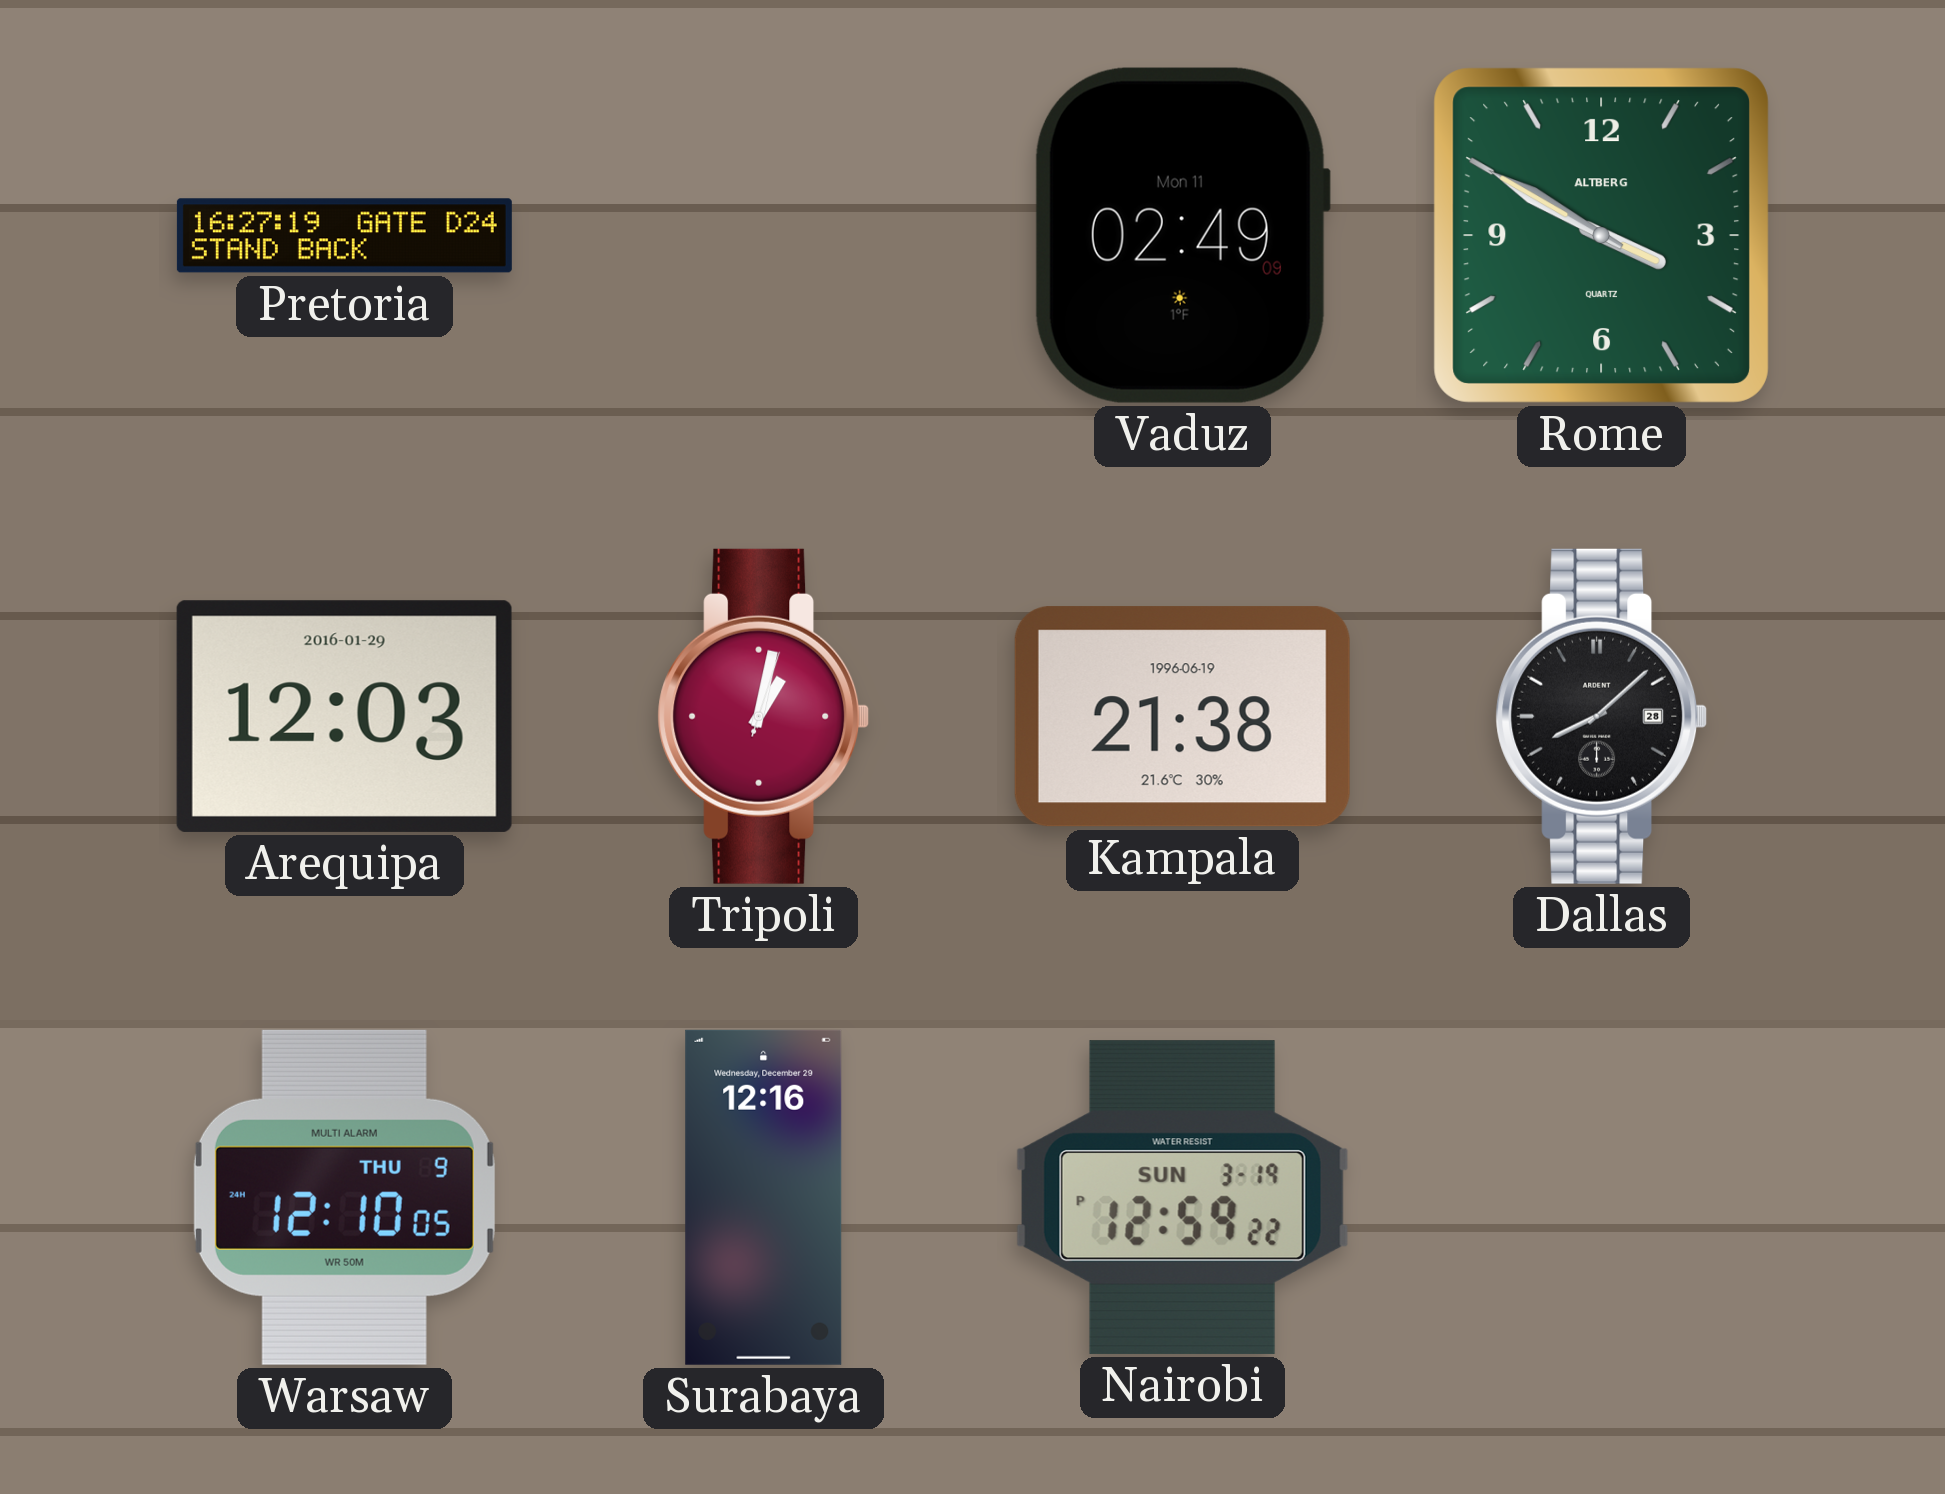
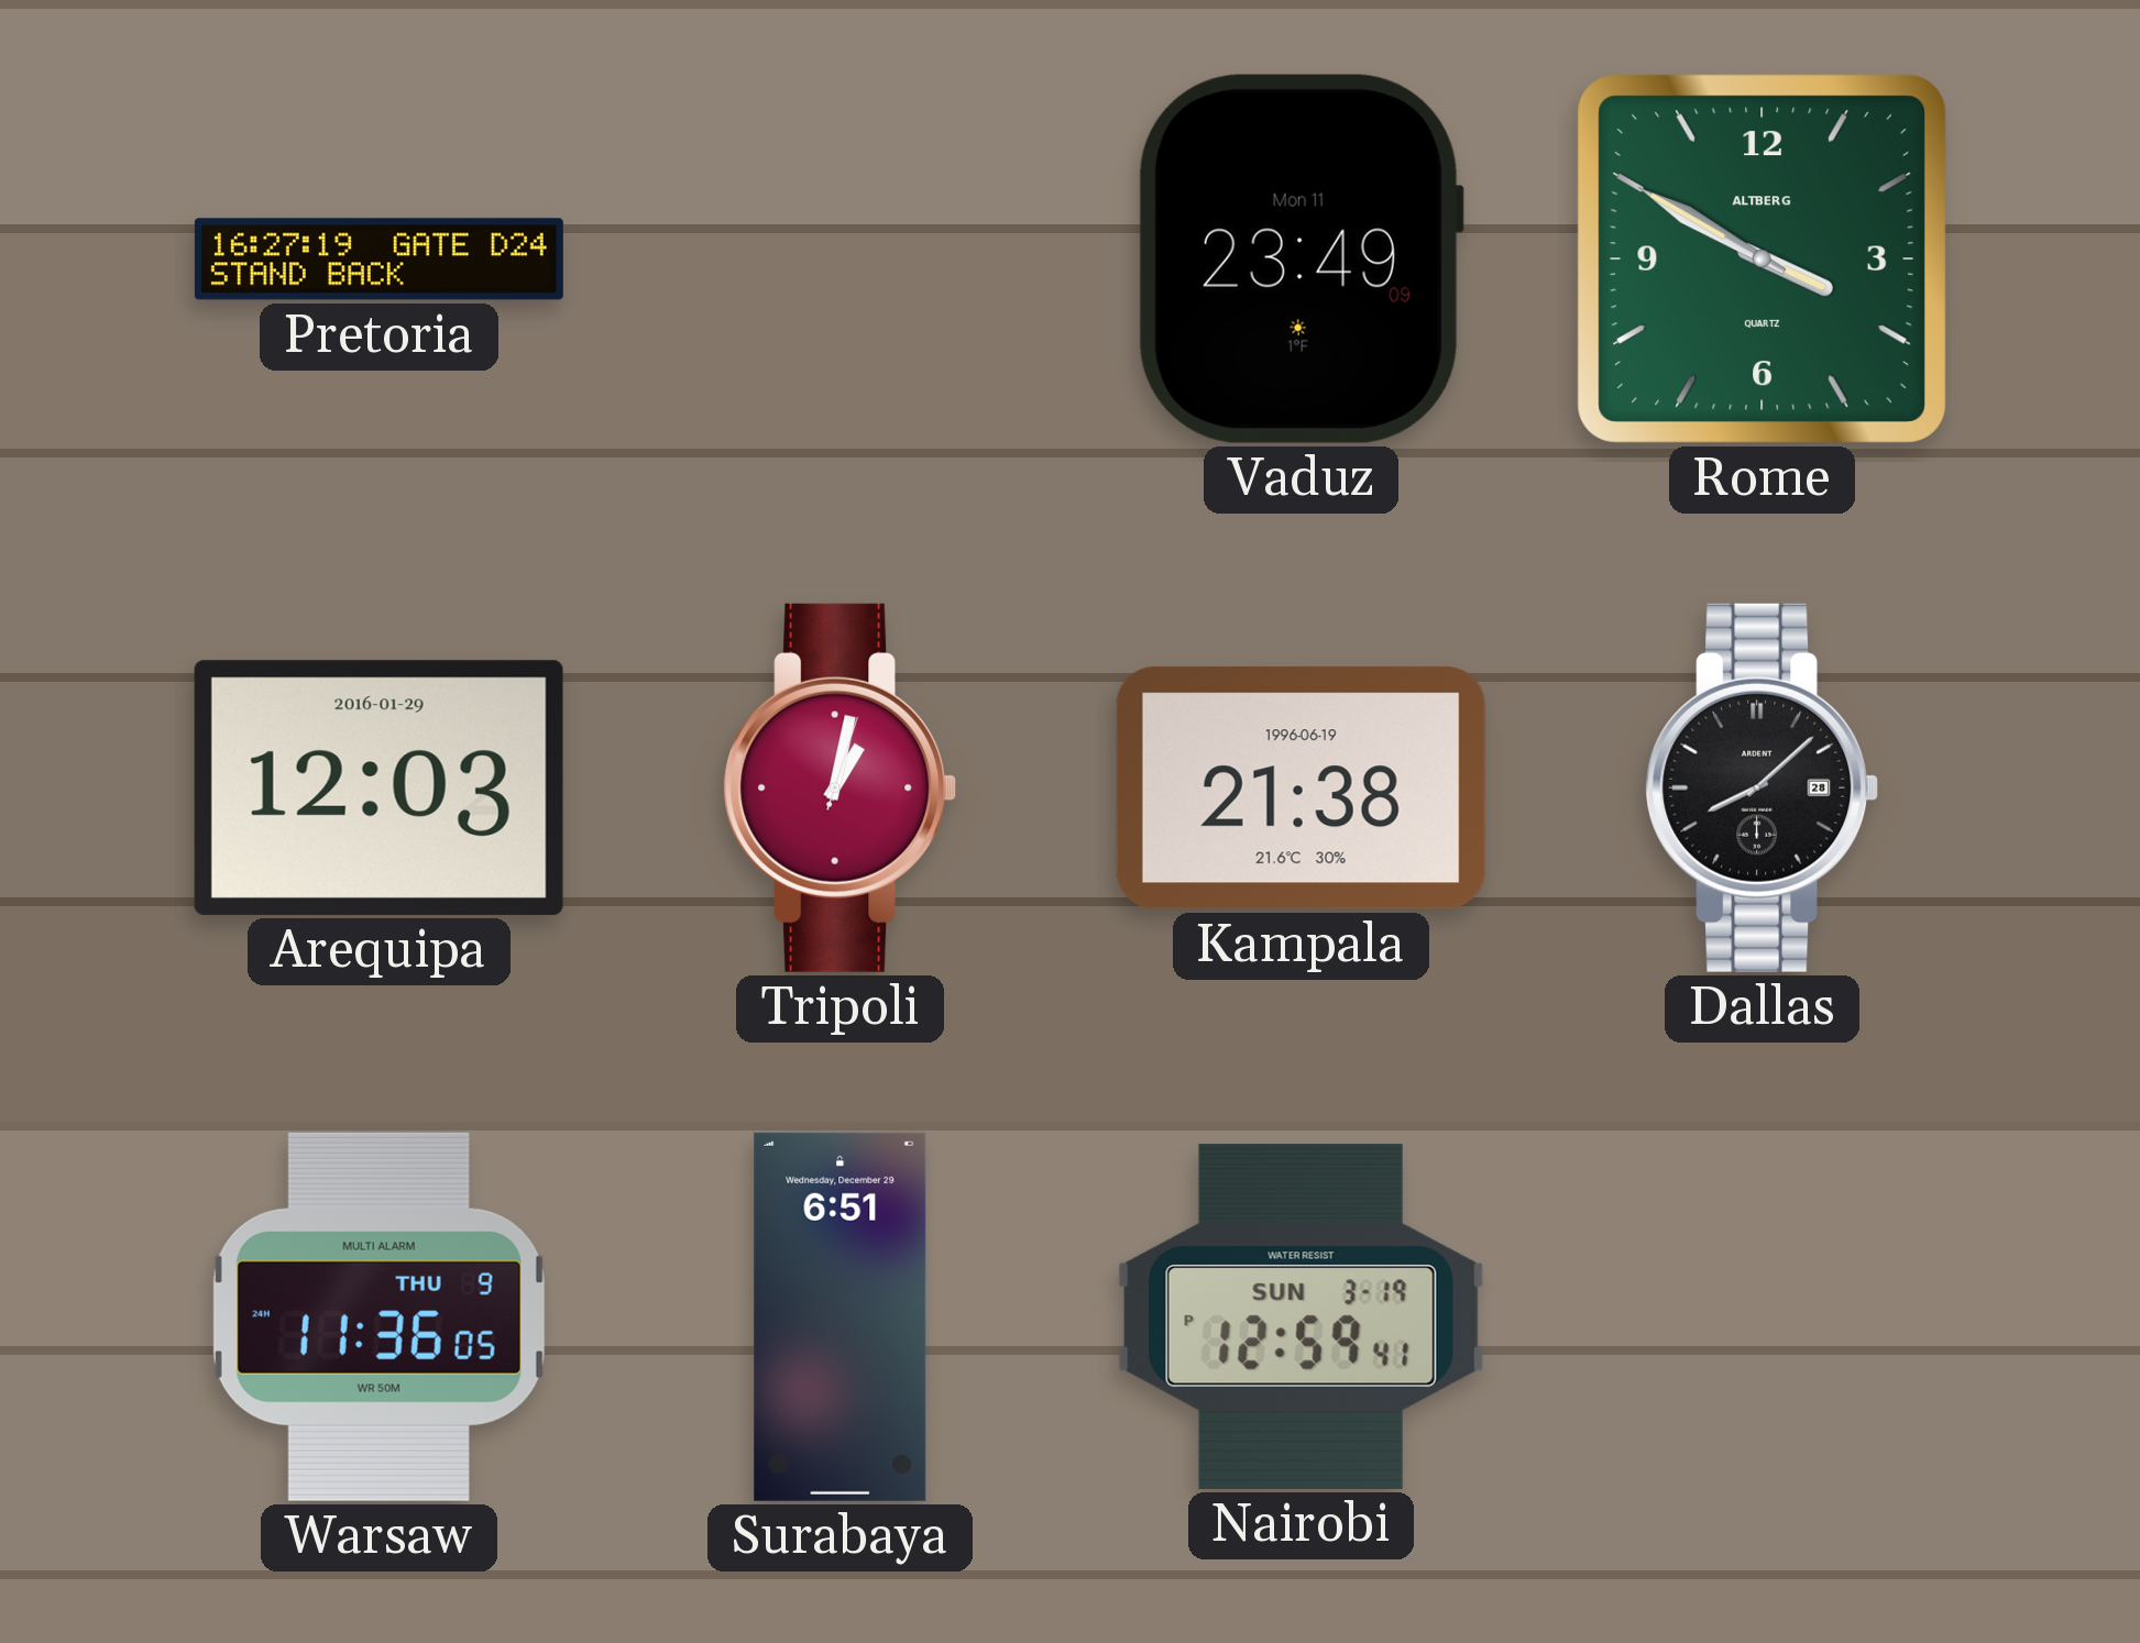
Vaduz: 02:49 -> 23:49
Warsaw: 12:10 -> 11:36
Surabaya: 12:16 -> 6:51
Nairobi: 12:59:22 PM -> 12:59:41 PM
